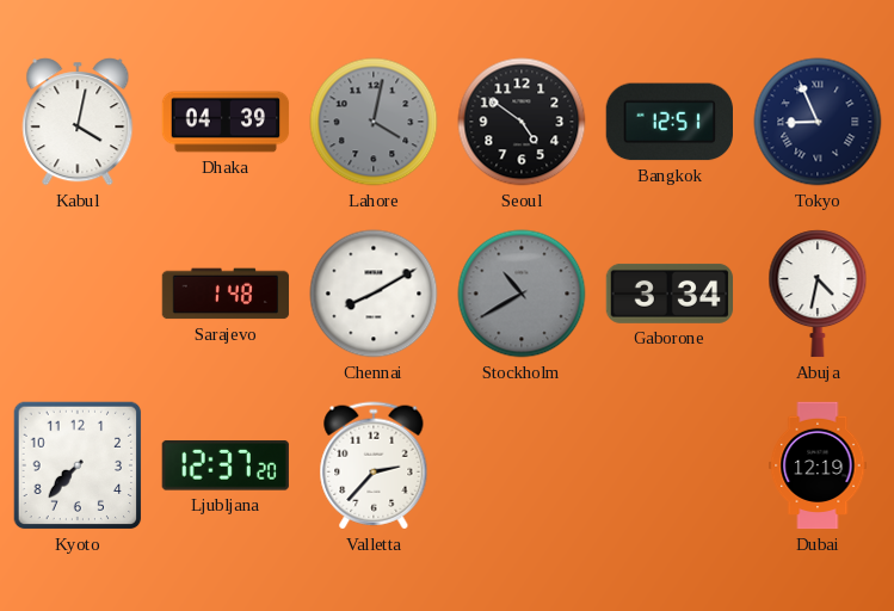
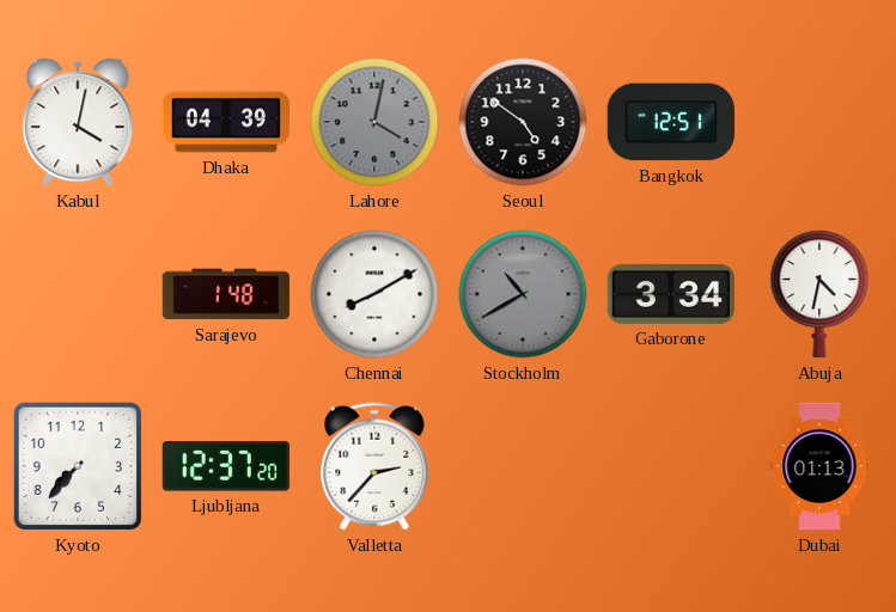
Tokyo: 8:56 -> none
Dubai: 12:19 -> 01:13
